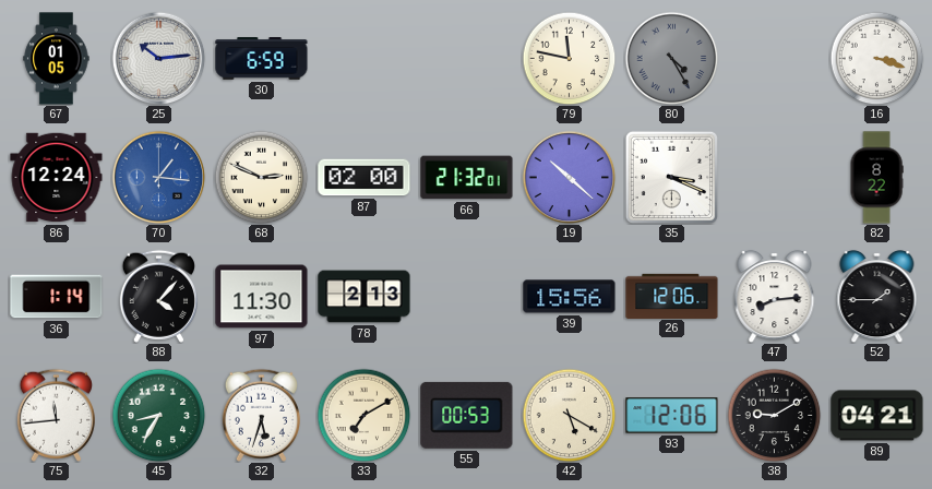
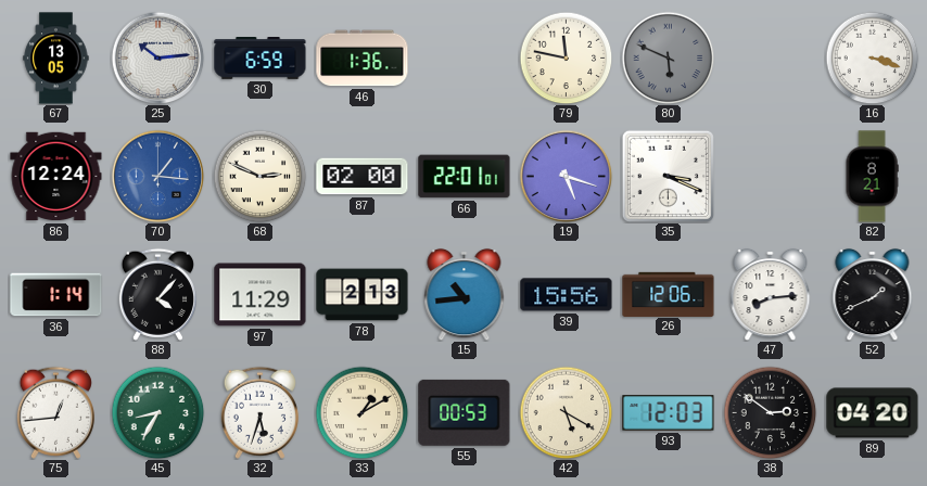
67: 01:05 -> 13:05
46: none -> 1:36
80: 4:25 -> 5:49
66: 21:32 -> 22:01
19: 10:22 -> 5:18
82: 8:22 -> 8:21
97: 11:30 -> 11:29
15: none -> 10:44
52: 1:45 -> 1:41
75: 11:44 -> 12:44
33: 7:10 -> 1:10
93: 12:06 -> 12:03
38: 9:10 -> 2:51
89: 04:21 -> 04:20
